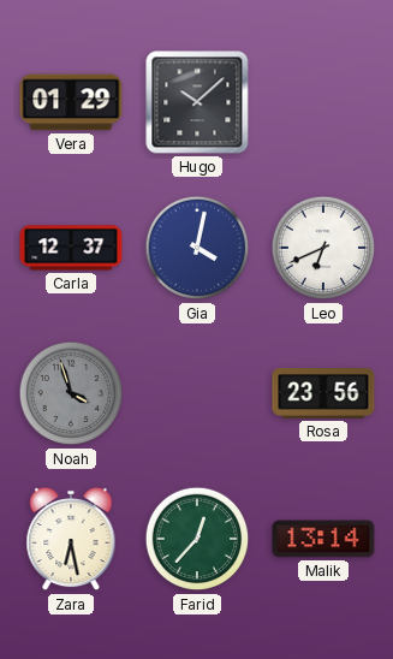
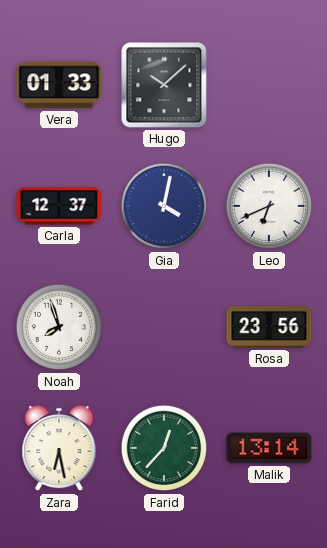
Vera: 01:29 -> 01:33
Noah: 3:57 -> 7:57
Noah dial: grey -> white
